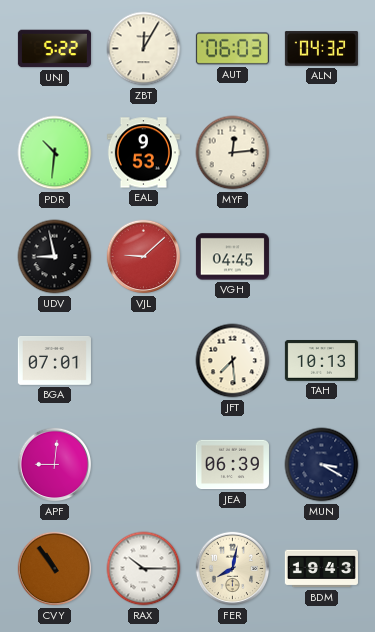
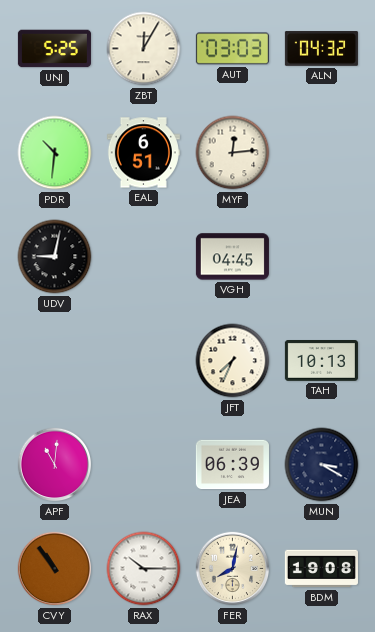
UNJ: 5:22 -> 5:25
AUT: 06:03 -> 03:03
EAL: 9:53 -> 6:51
UDV: 8:58 -> 9:02
VJL: 9:08 -> none
BGA: 07:01 -> none
JFT: 7:29 -> 7:34
APF: 9:01 -> 11:01
BDM: 19:43 -> 19:08
